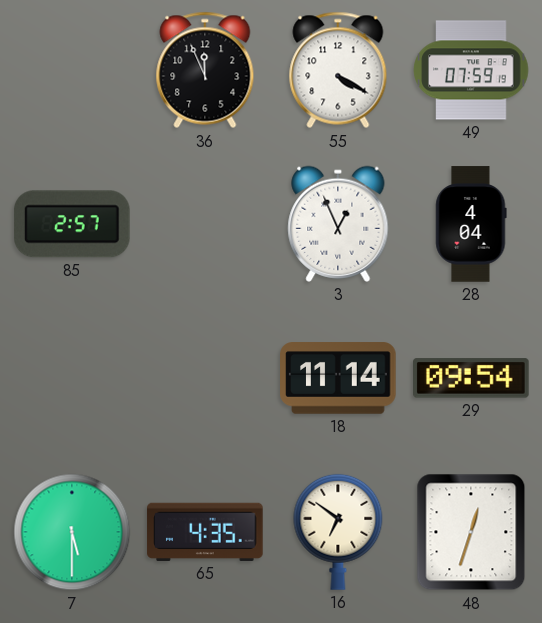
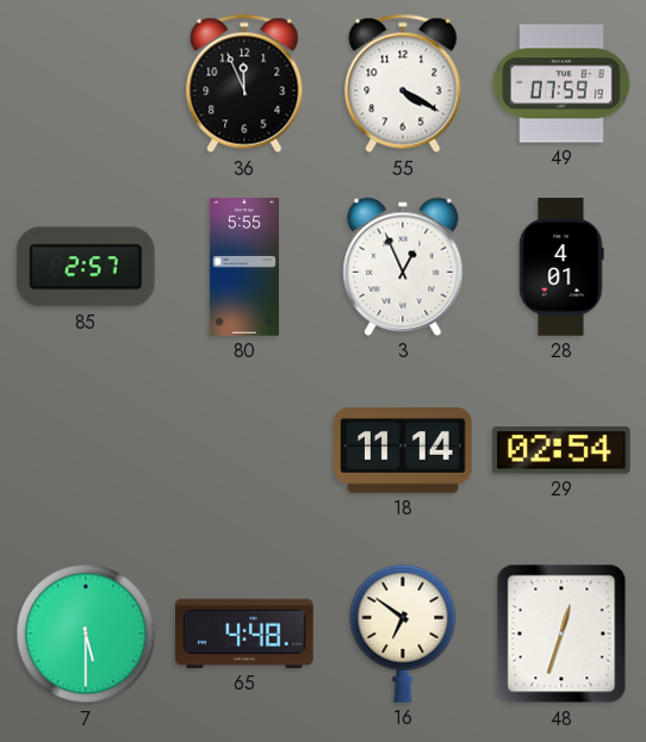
80: none -> 5:55
28: 4:04 -> 4:01
29: 09:54 -> 02:54
65: 4:35 -> 4:48
